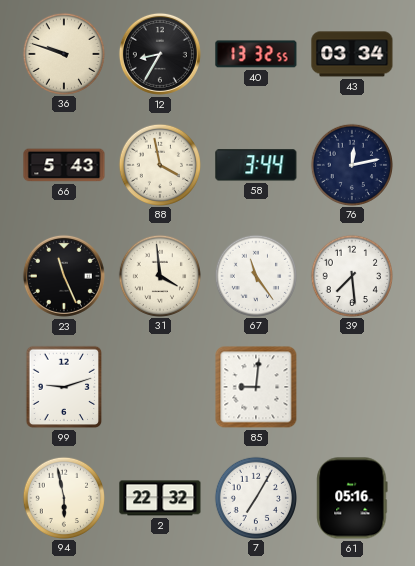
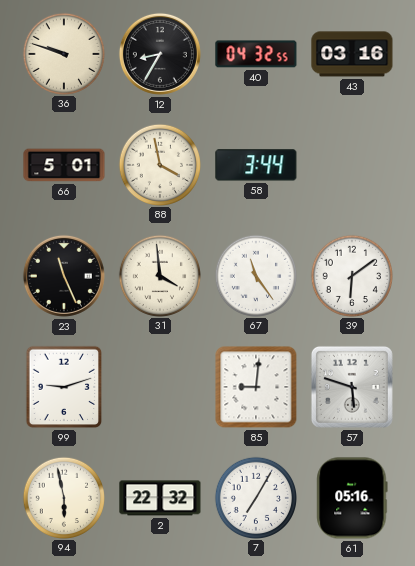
40: 13:32 -> 04:32
43: 03:34 -> 03:16
66: 5:43 -> 5:01
76: 12:13 -> none
39: 7:29 -> 6:09
57: none -> 5:48
